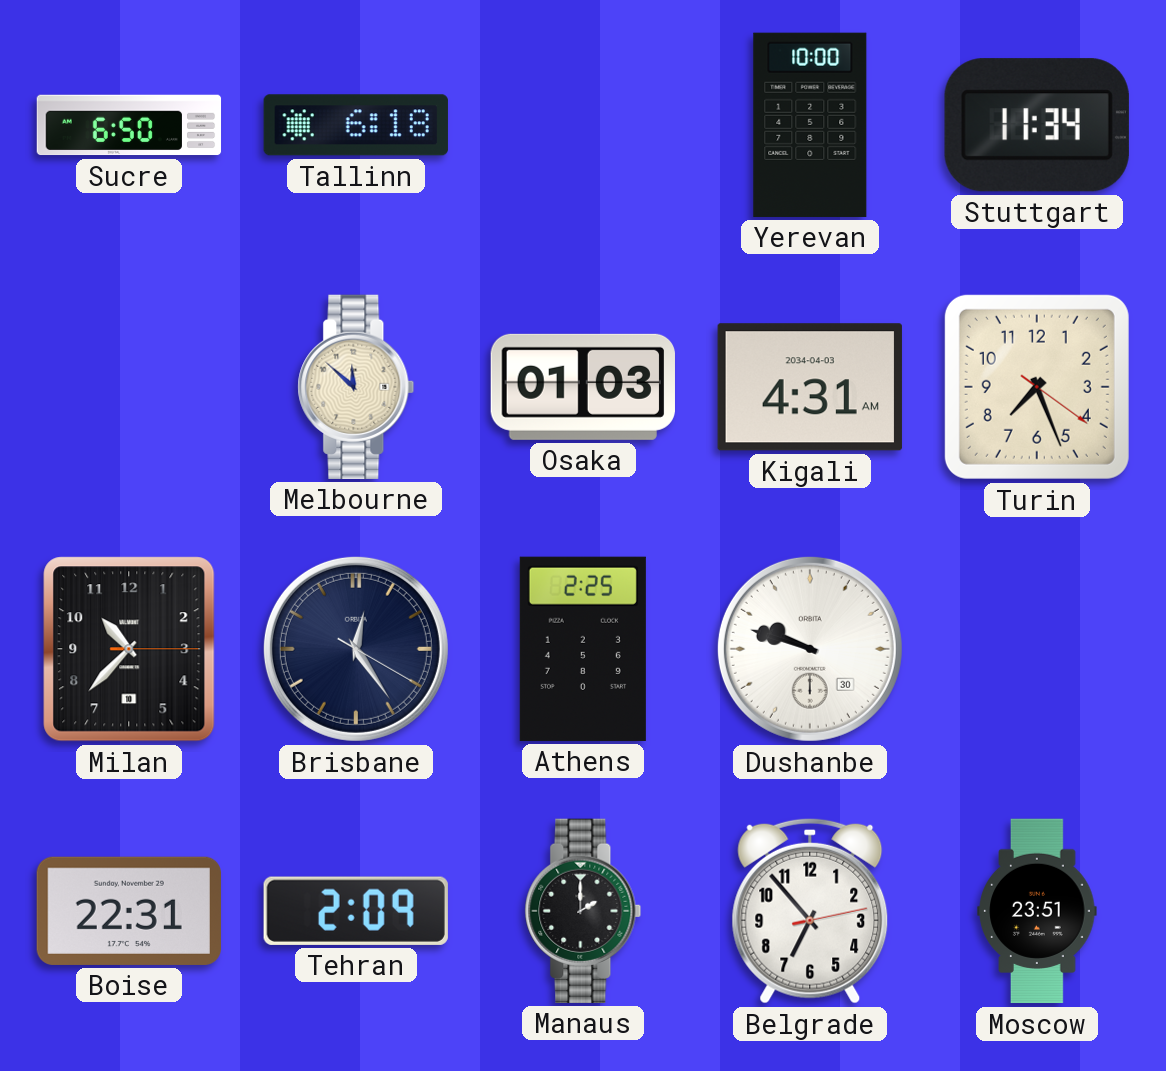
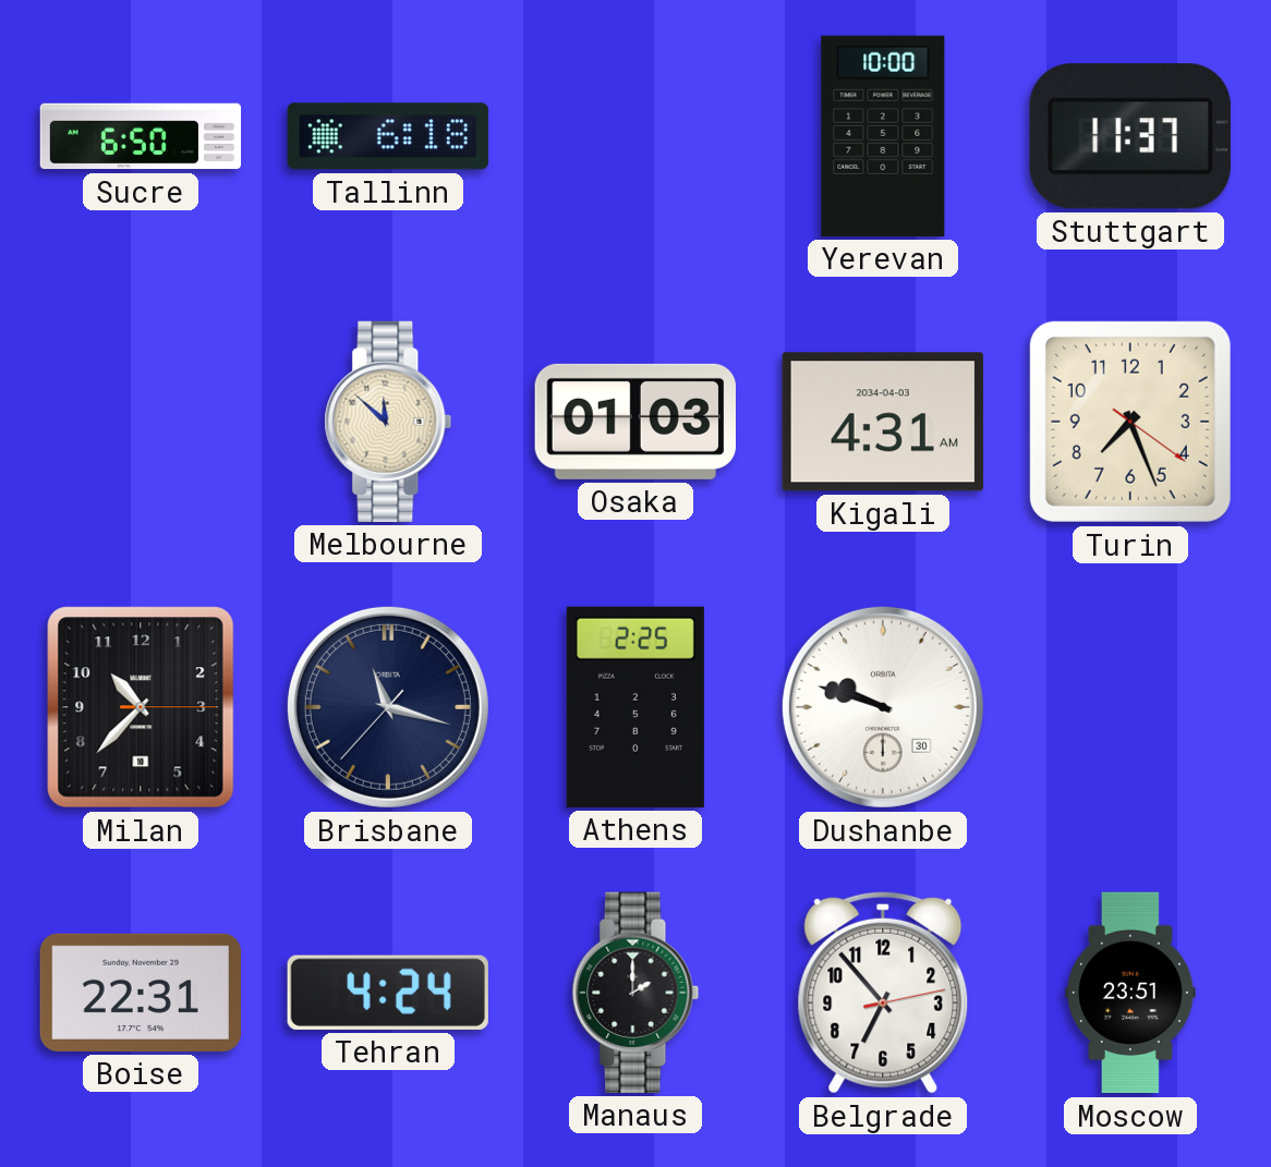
Stuttgart: 11:34 -> 11:37
Brisbane: 12:24 -> 11:17
Tehran: 2:09 -> 4:24
